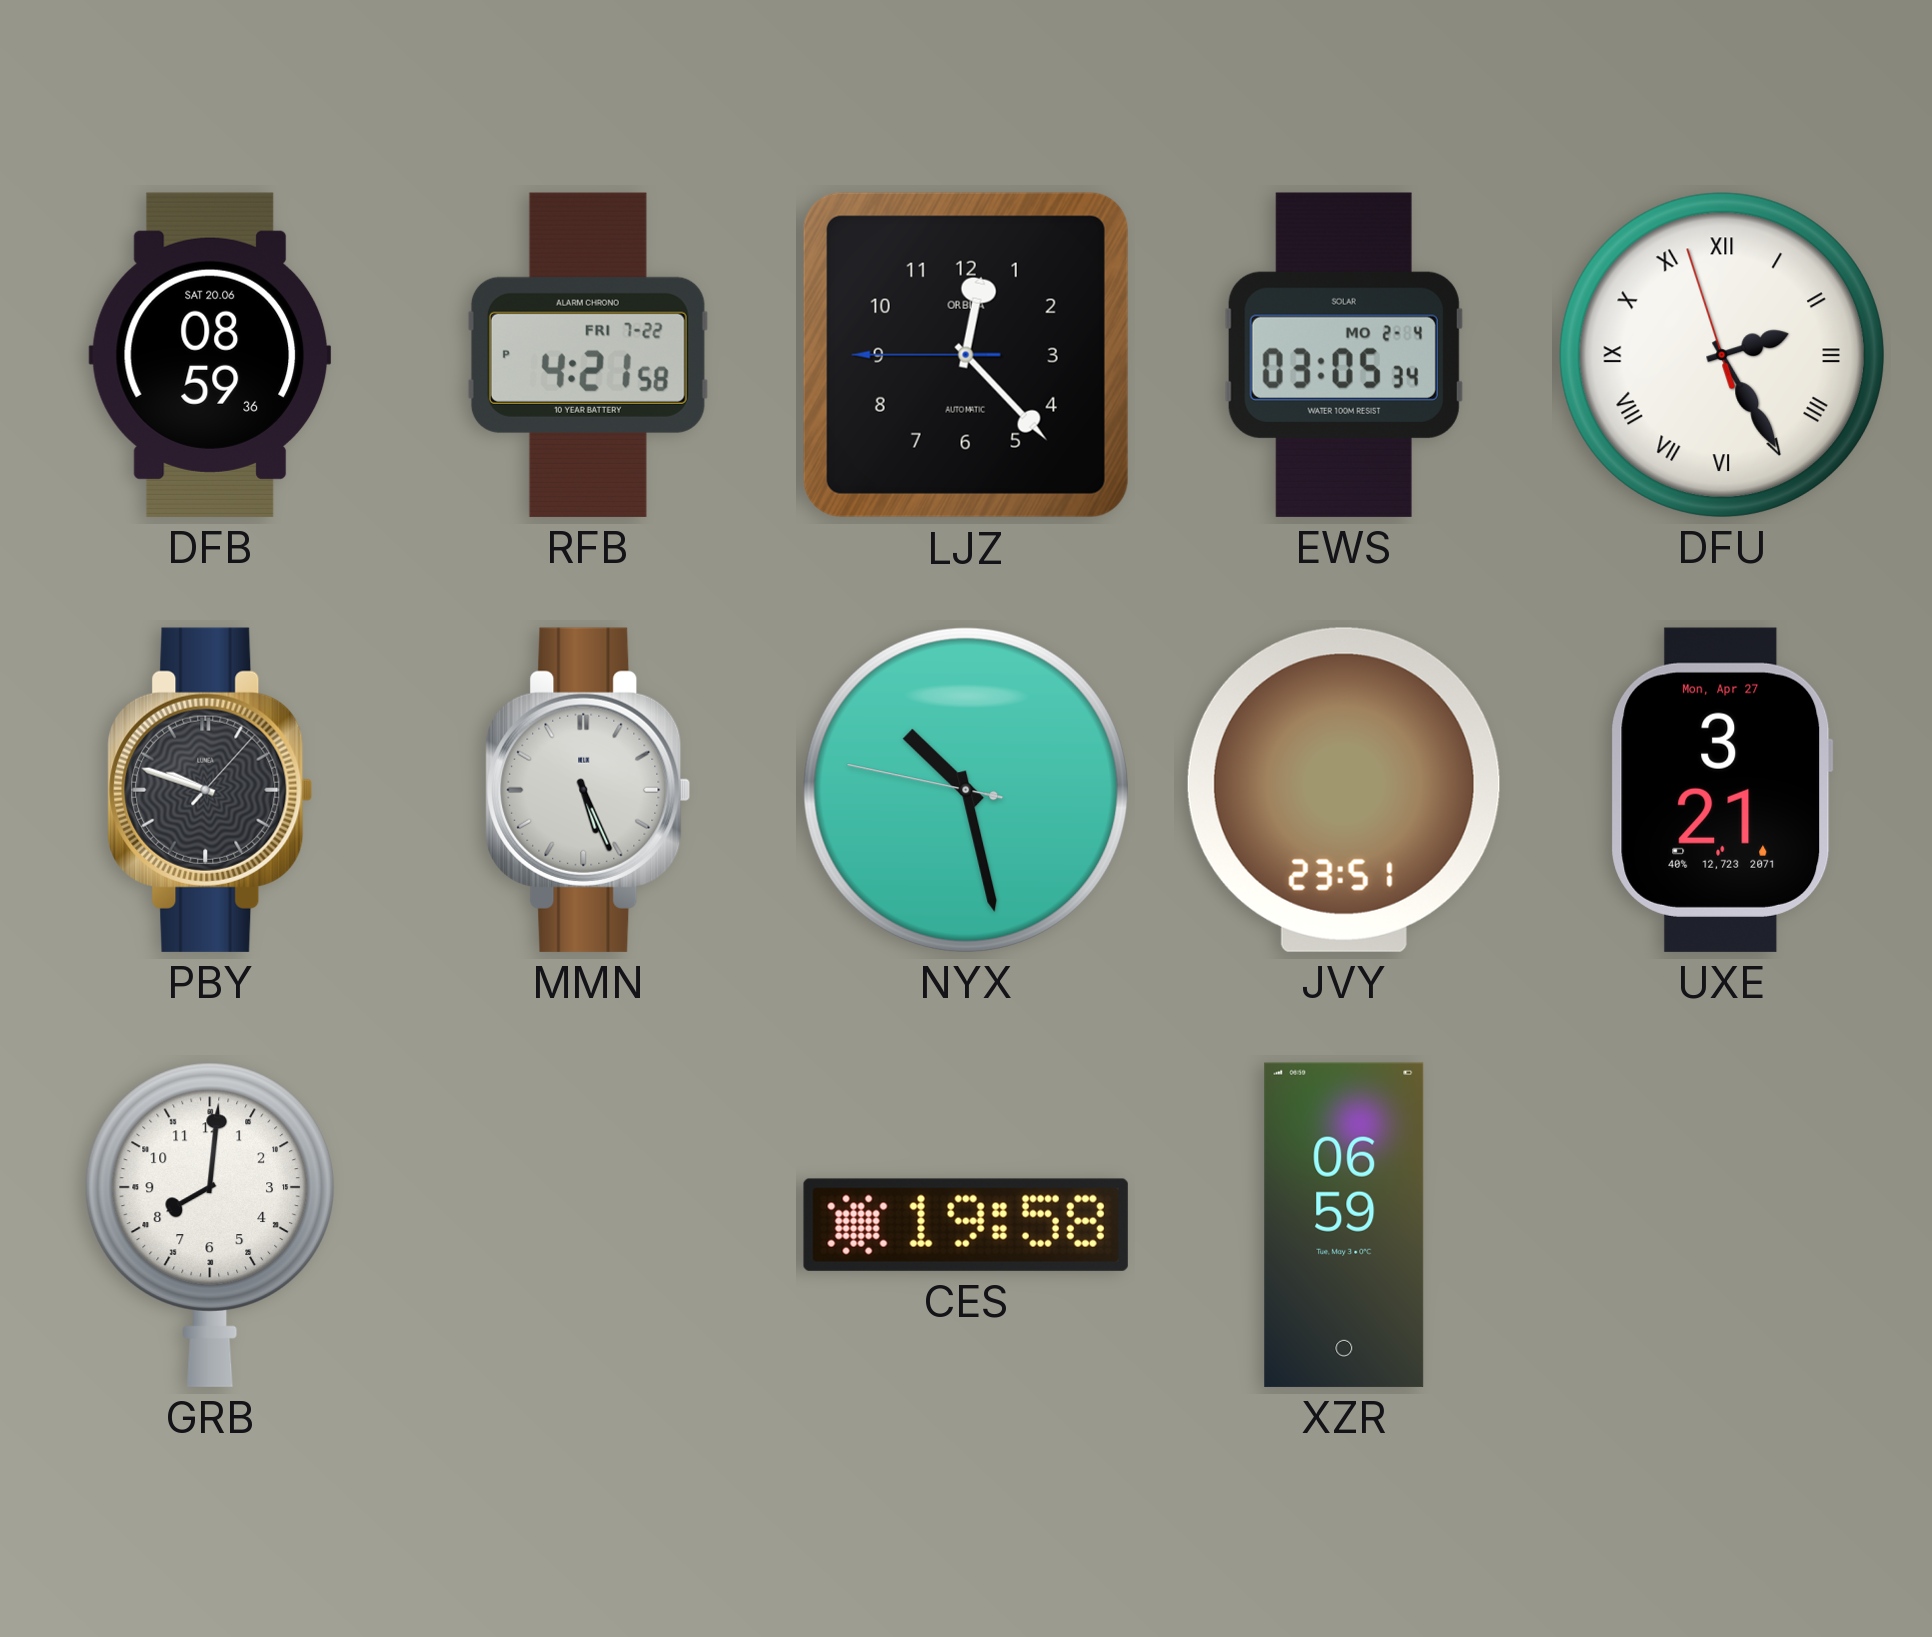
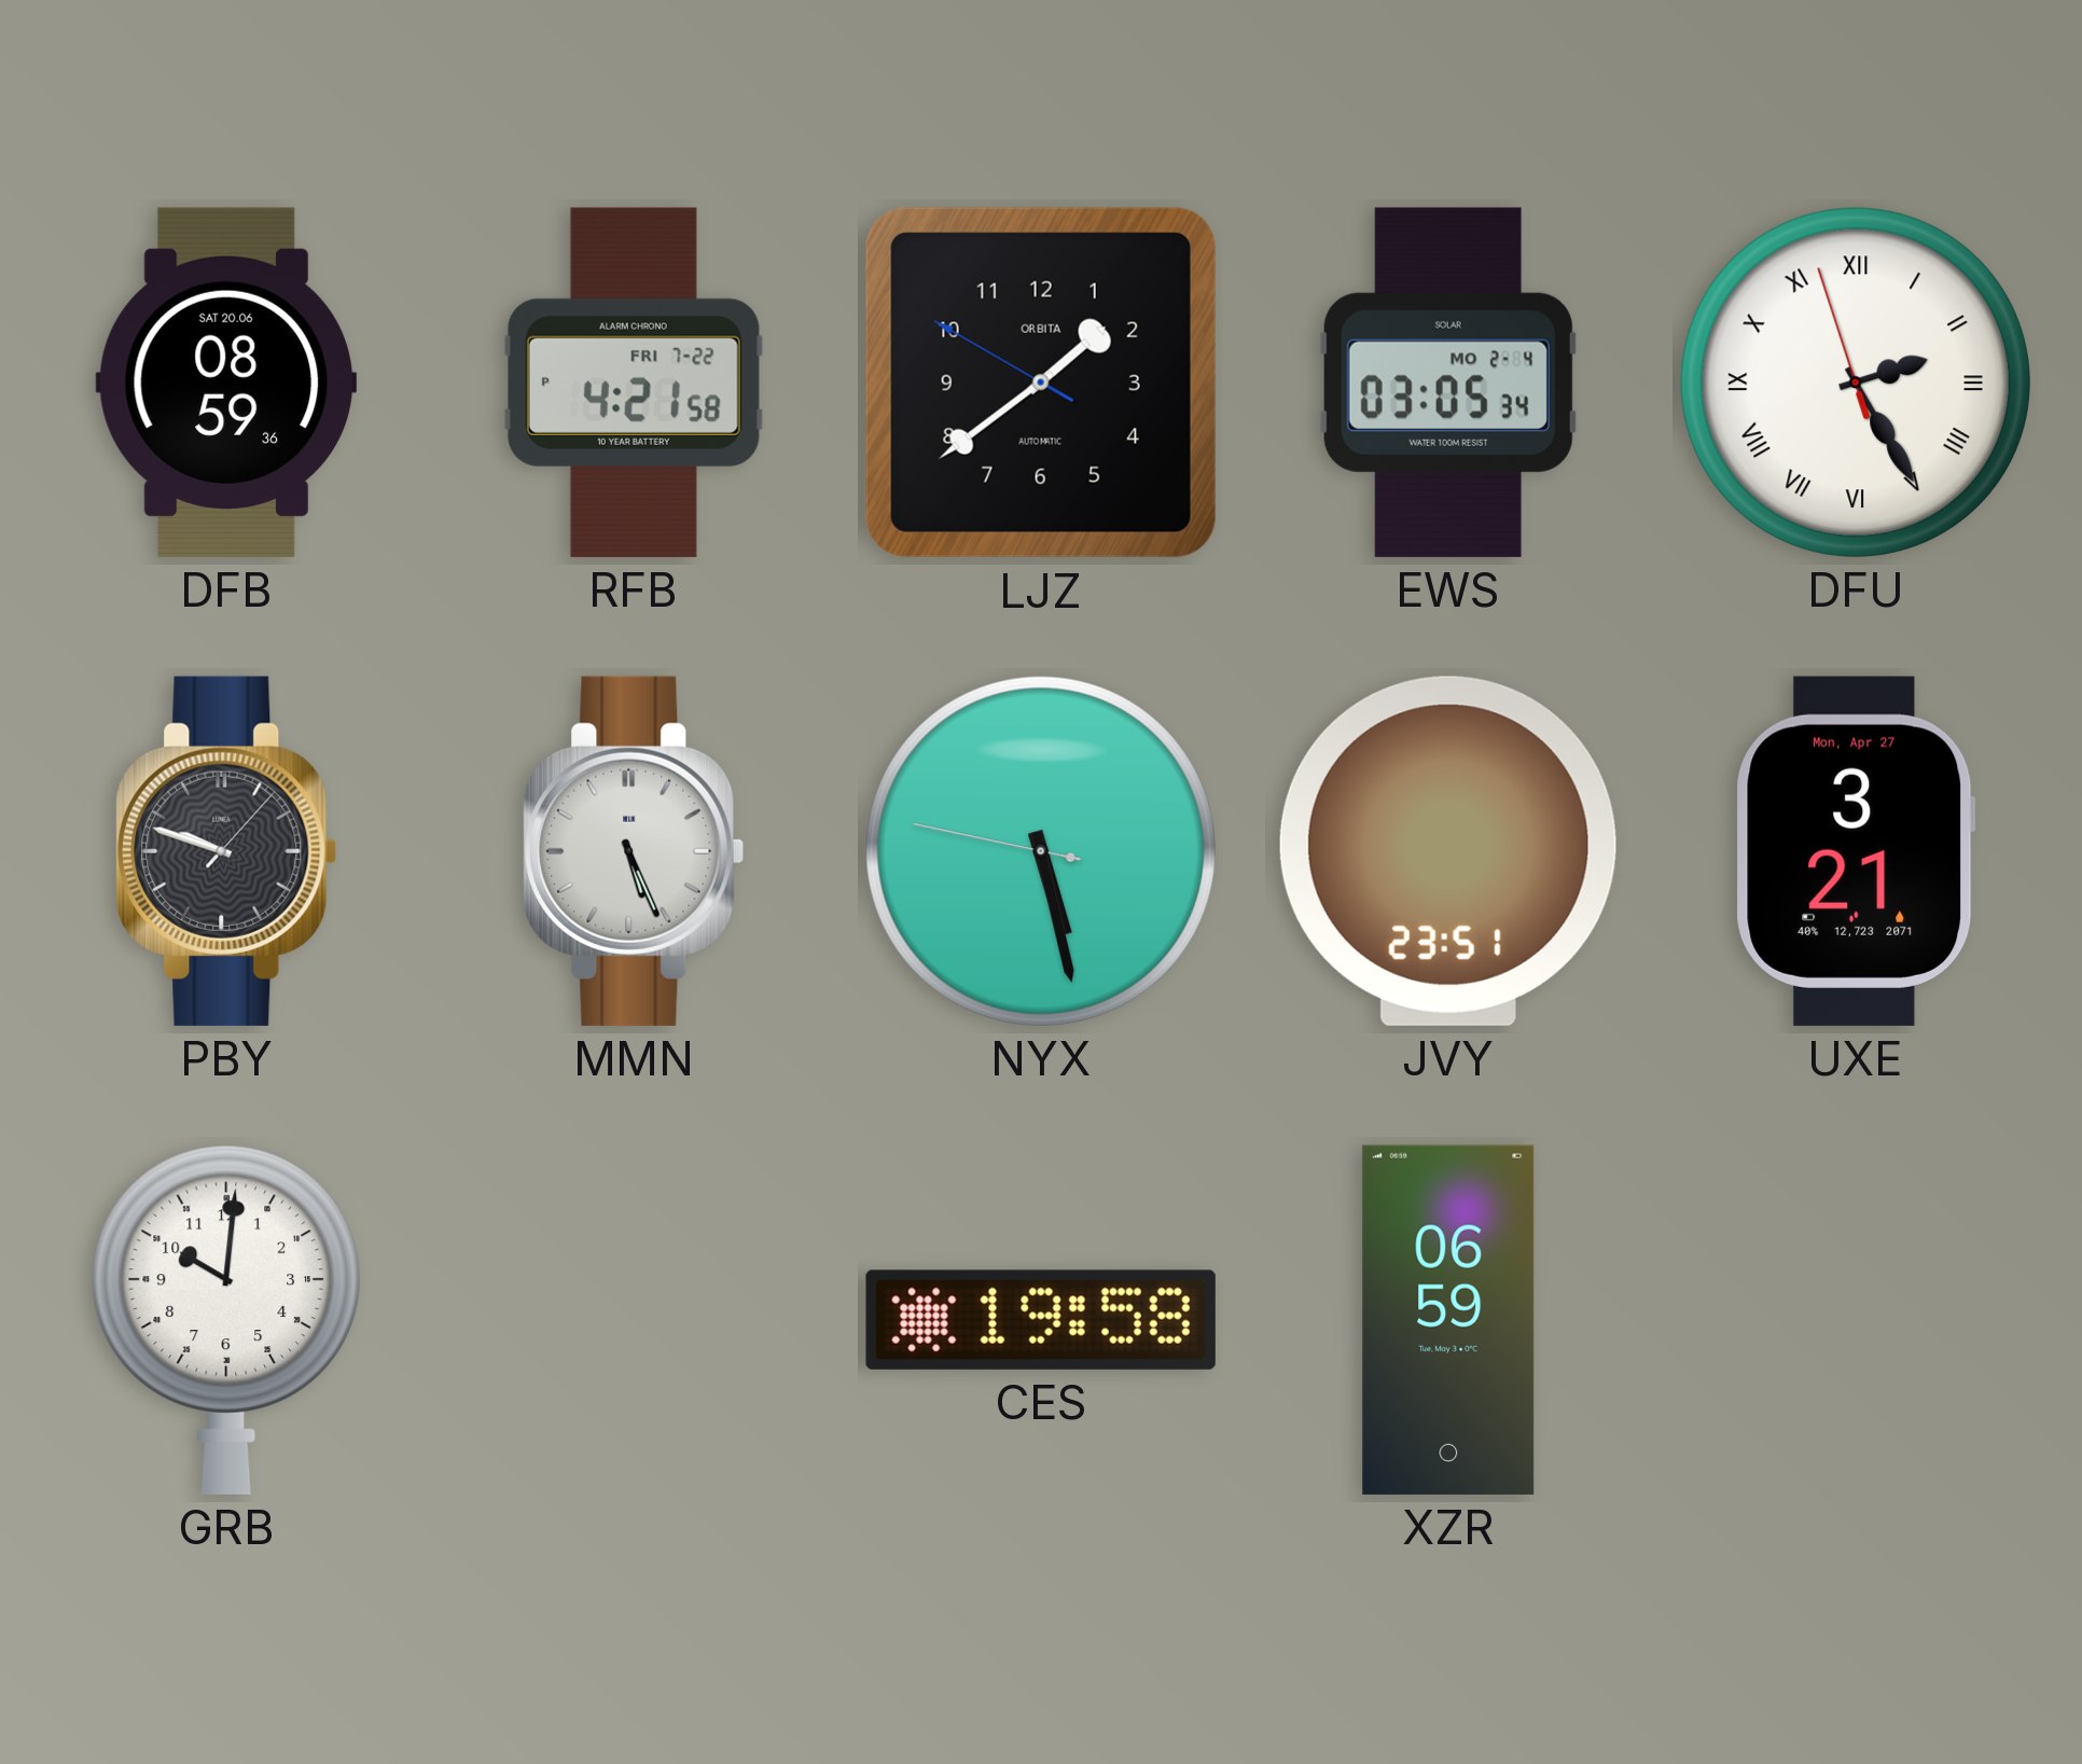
LJZ: 12:22 -> 1:38
NYX: 10:27 -> 5:27
GRB: 8:01 -> 10:01
